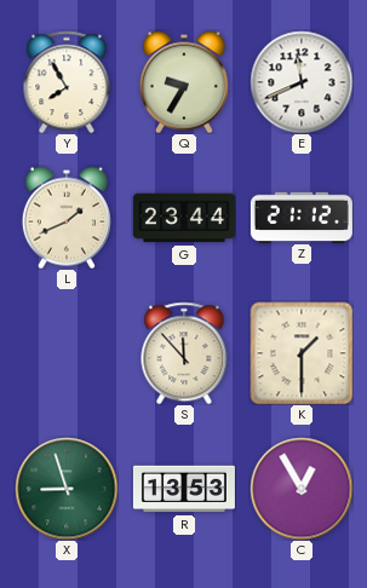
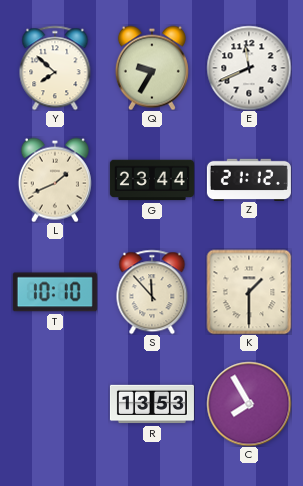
Y: 7:55 -> 7:52
T: none -> 10:10
X: 8:57 -> none
C: 12:55 -> 7:55
